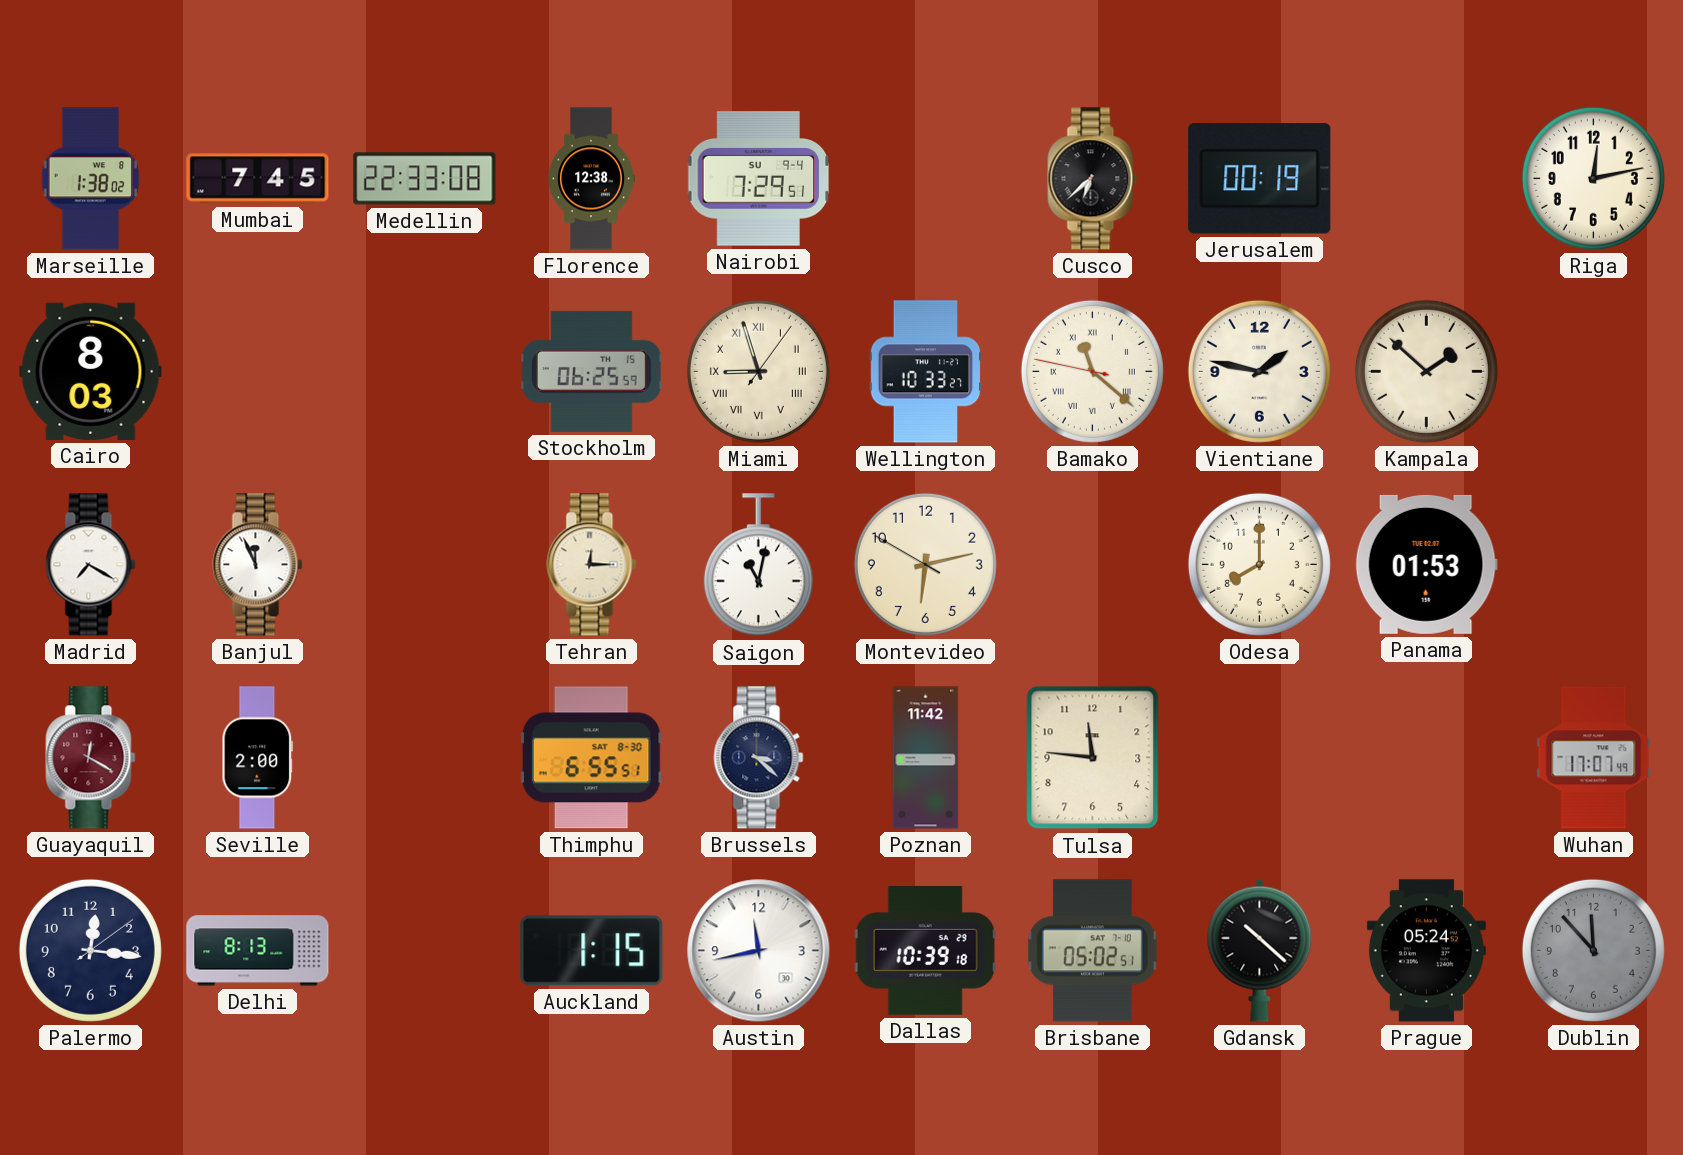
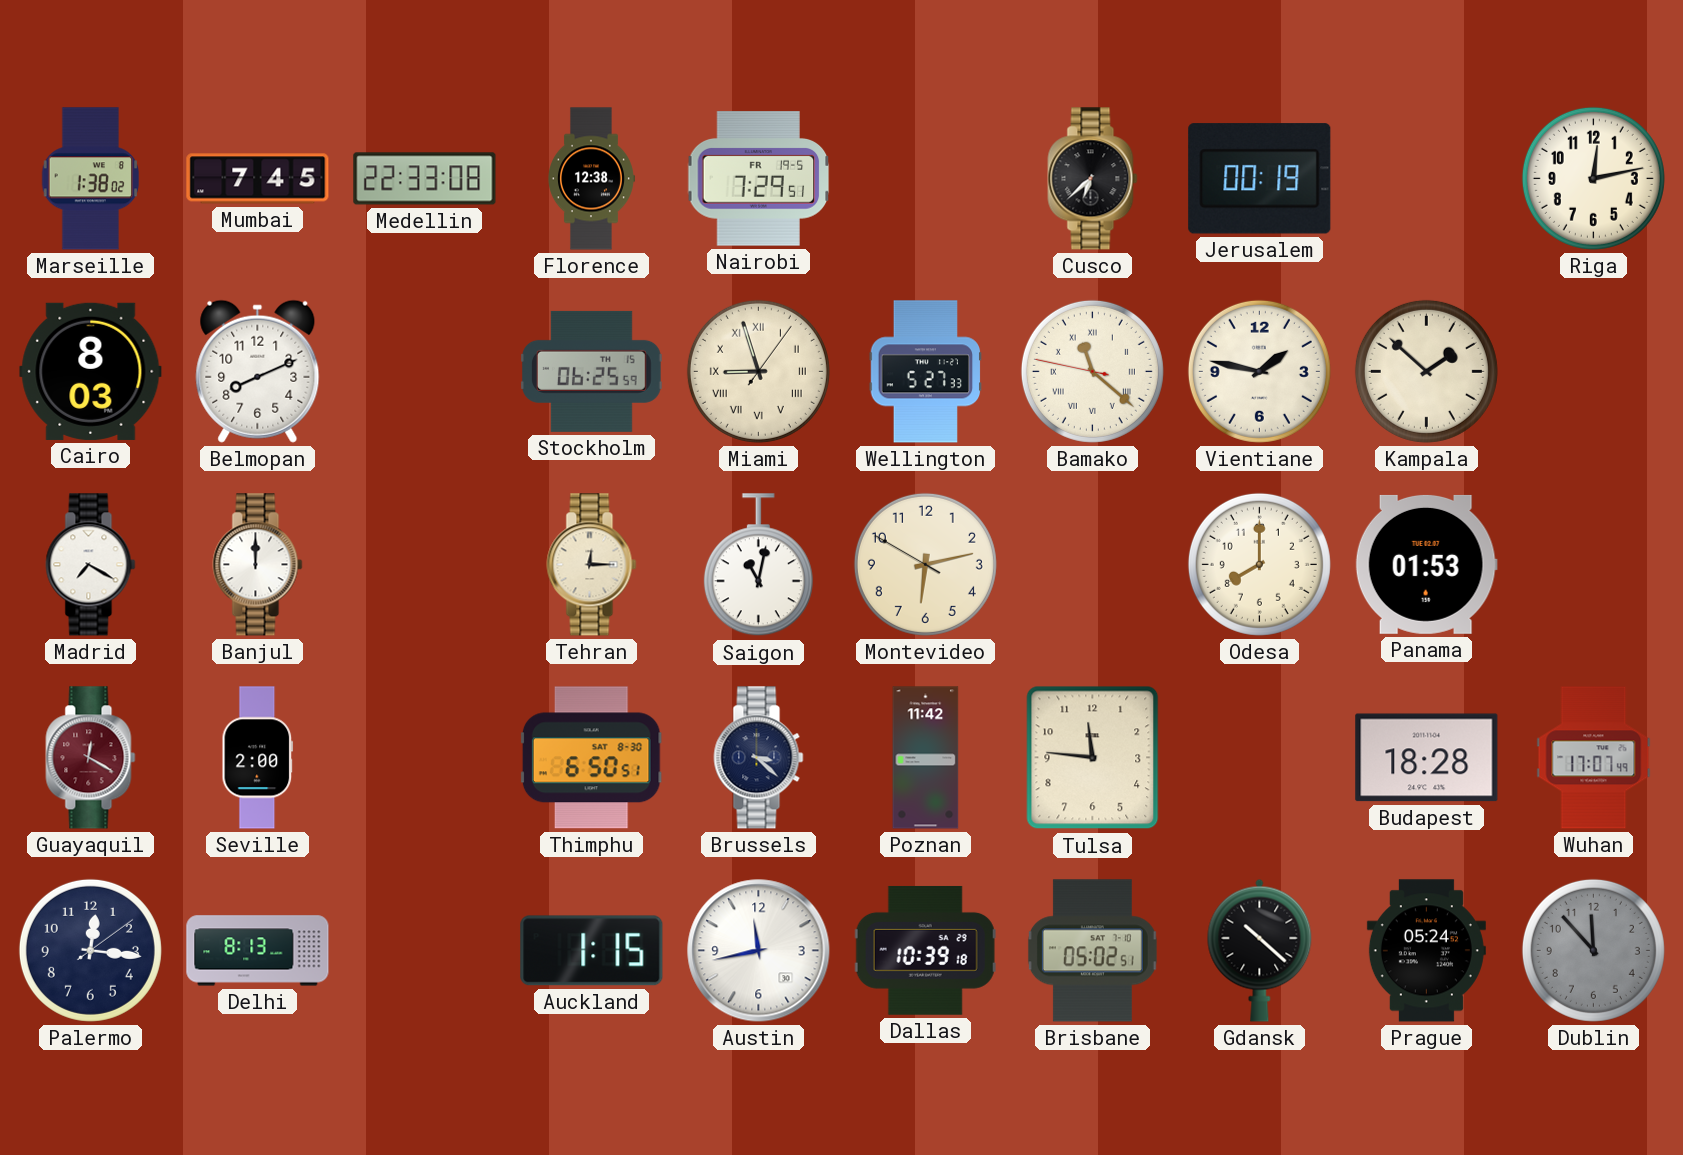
Nairobi date: SU 9-4 -> FR 19-5
Belmopan: none -> 8:11
Wellington: 10:33 -> 5:27
Banjul: 11:56 -> 12:00
Thimphu: 6:55 -> 6:50
Budapest: none -> 18:28
